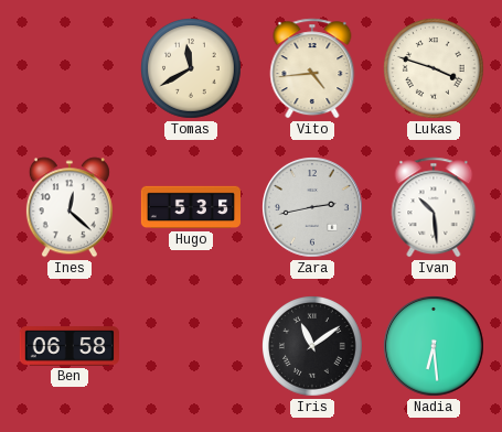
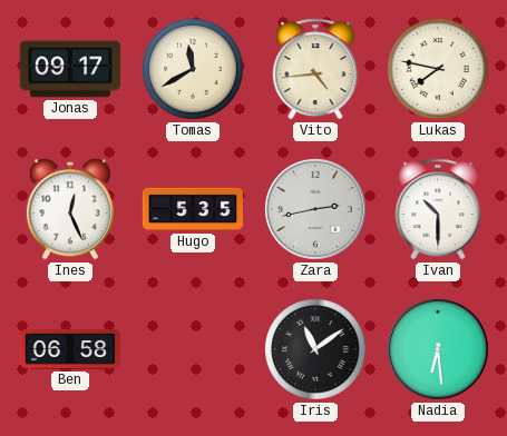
Jonas: none -> 09:17
Lukas: 3:48 -> 7:47
Ines: 12:22 -> 12:26
Ivan: 10:29 -> 10:30
